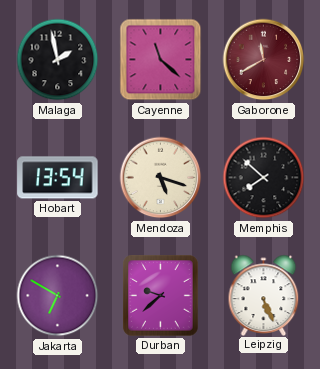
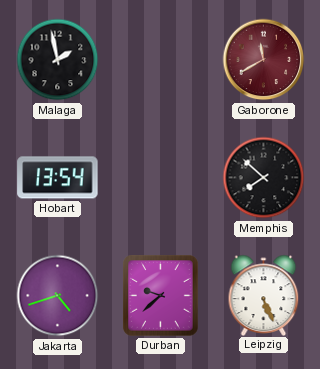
Cayenne: 11:22 -> none
Mendoza: 5:18 -> none
Jakarta: 6:50 -> 4:42
